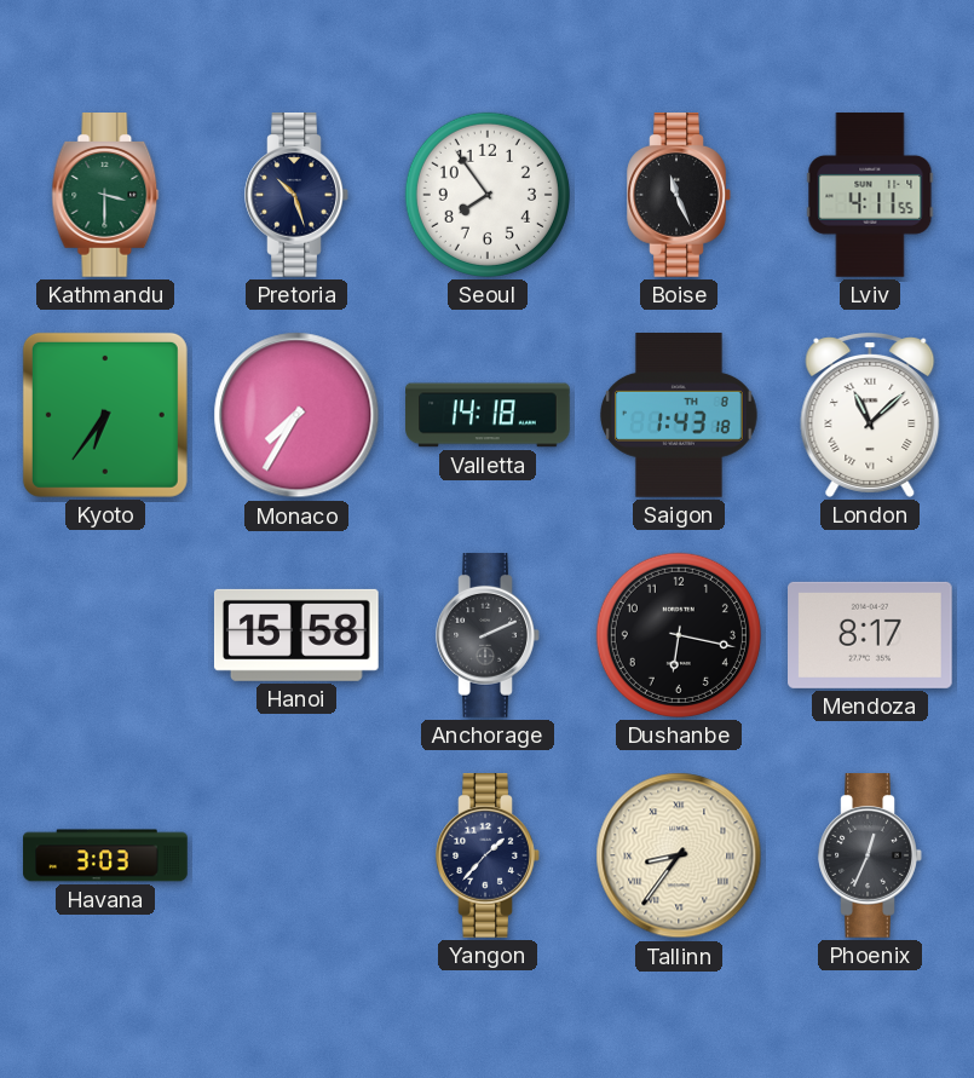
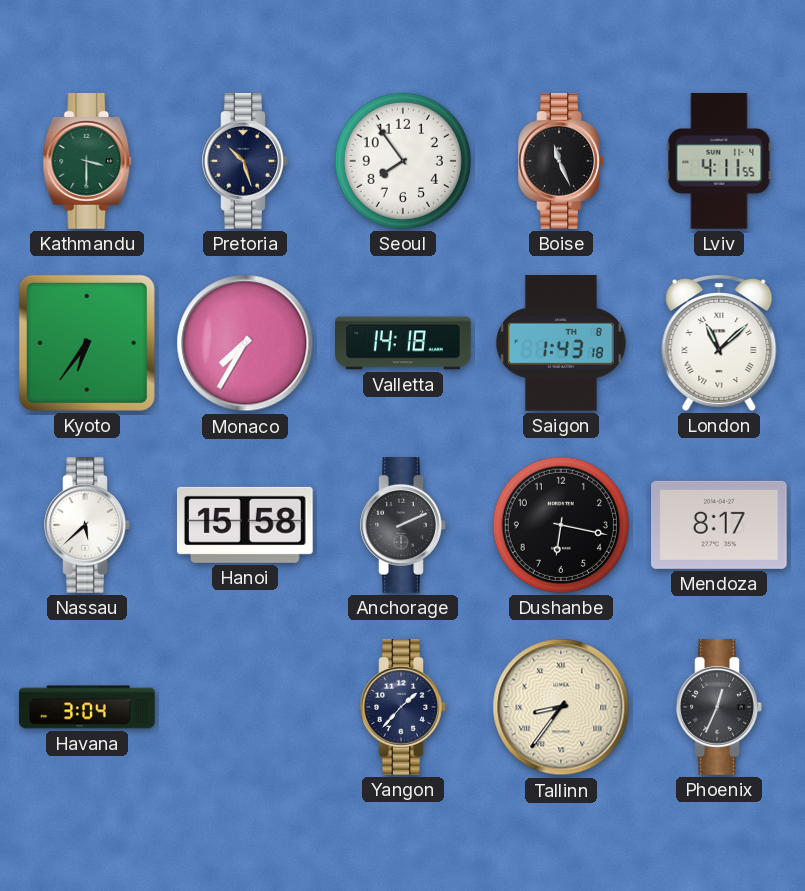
Nassau: none -> 5:38
Havana: 3:03 -> 3:04
